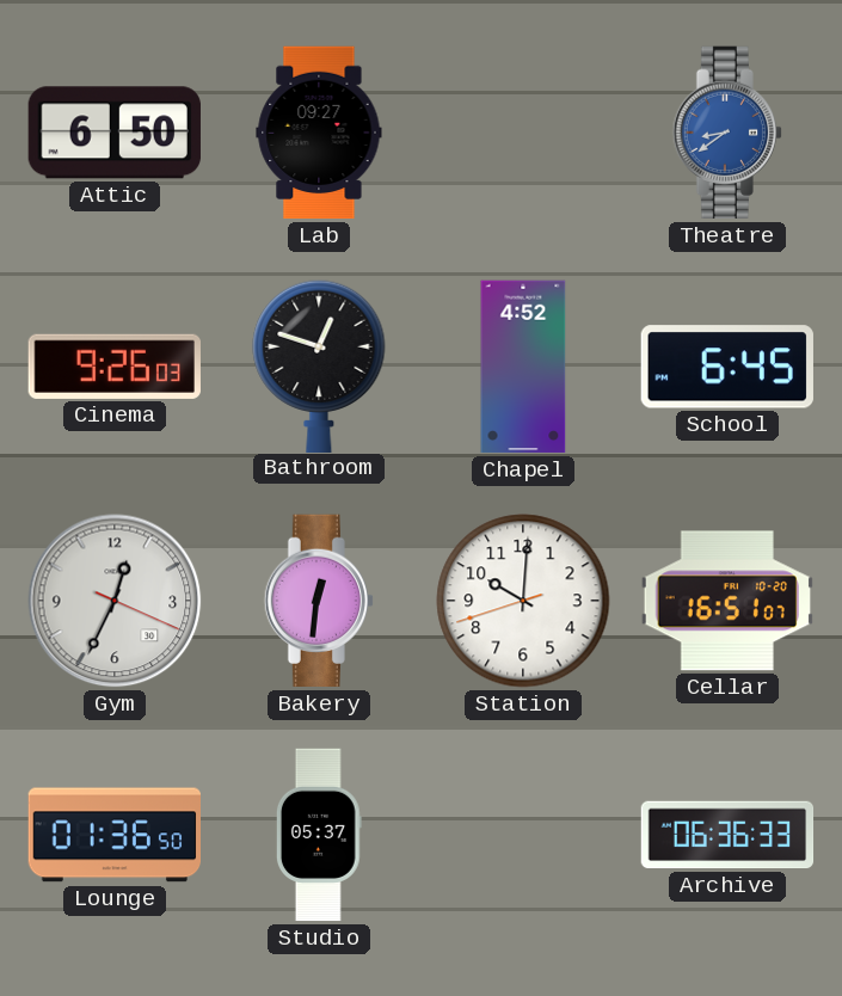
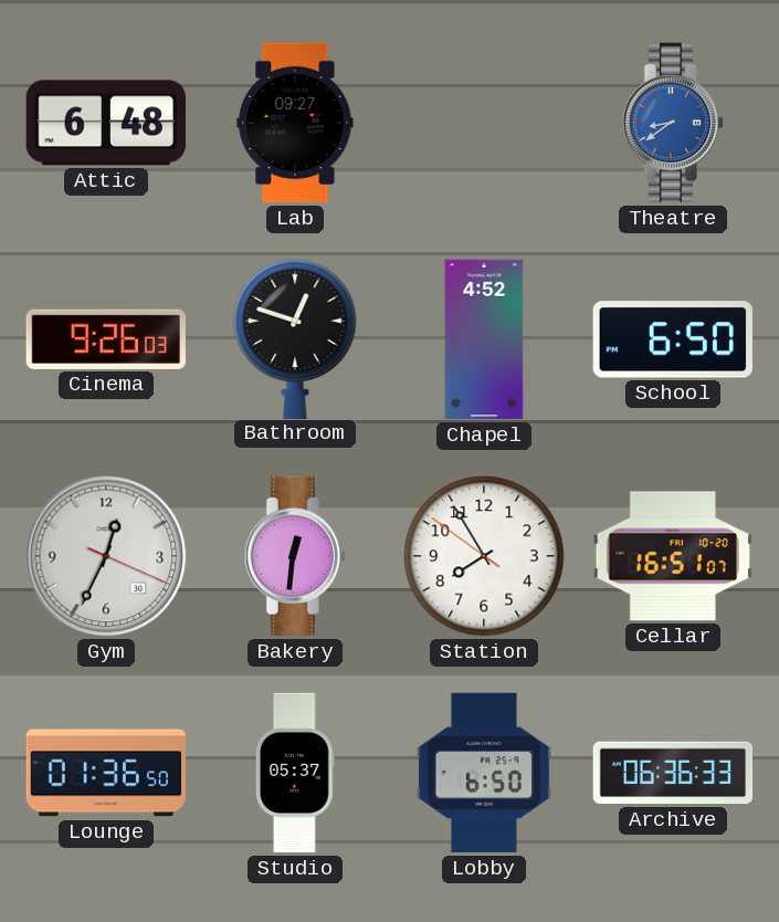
Attic: 6:50 -> 6:48
School: 6:45 -> 6:50
Station: 10:00 -> 7:54
Lobby: none -> 6:50
